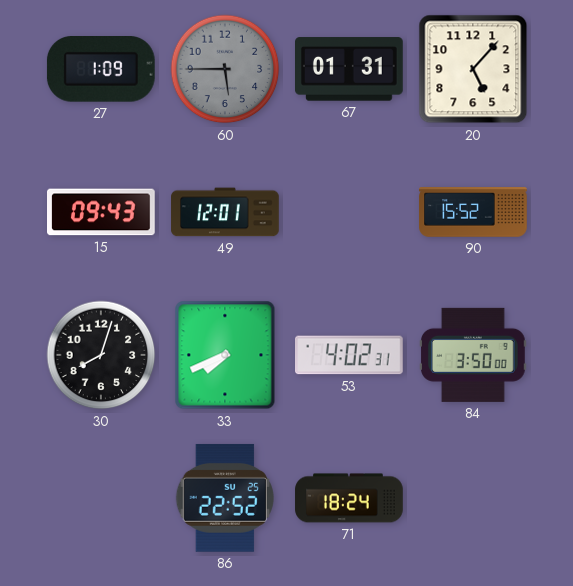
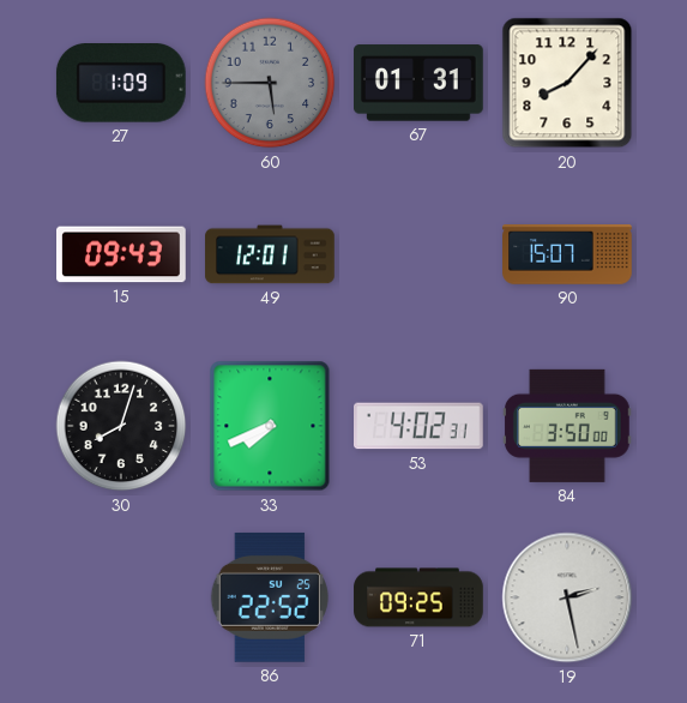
20: 5:07 -> 8:07
90: 15:52 -> 15:07
71: 18:24 -> 09:25
19: none -> 2:28
